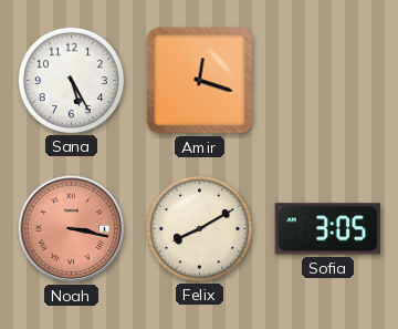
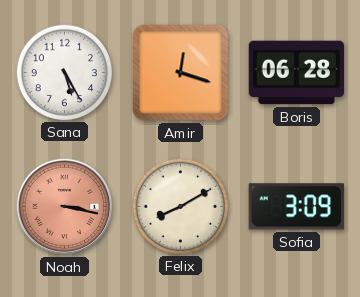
Boris: none -> 06:28
Sofia: 3:05 -> 3:09
